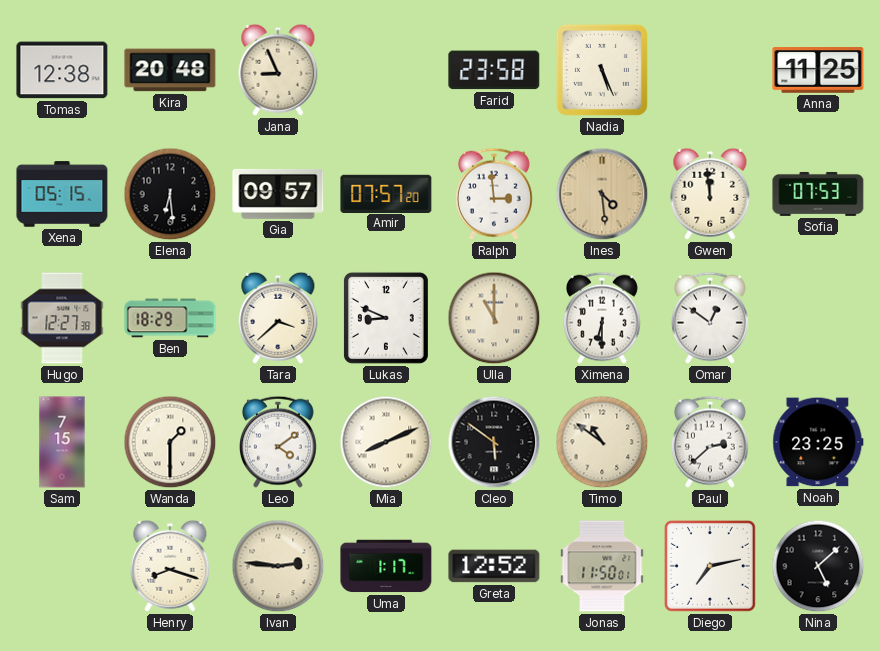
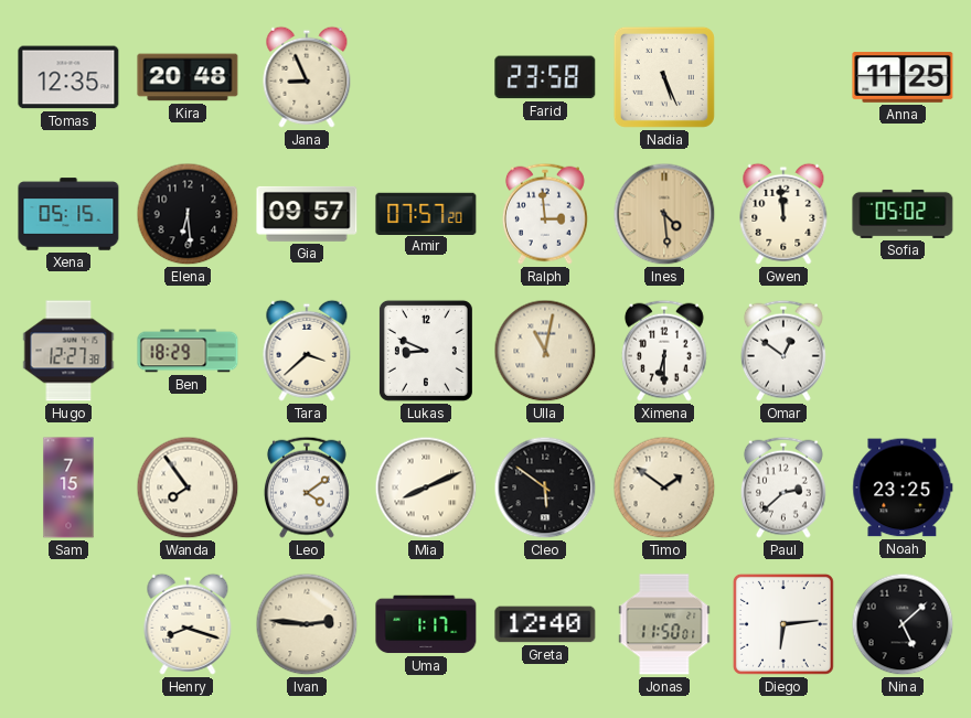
Tomas: 12:38 -> 12:35
Sofia: 07:53 -> 05:02
Ulla: 11:00 -> 11:02
Wanda: 1:30 -> 7:54
Timo: 10:51 -> 1:51
Greta: 12:52 -> 12:40
Diego: 7:13 -> 6:14
